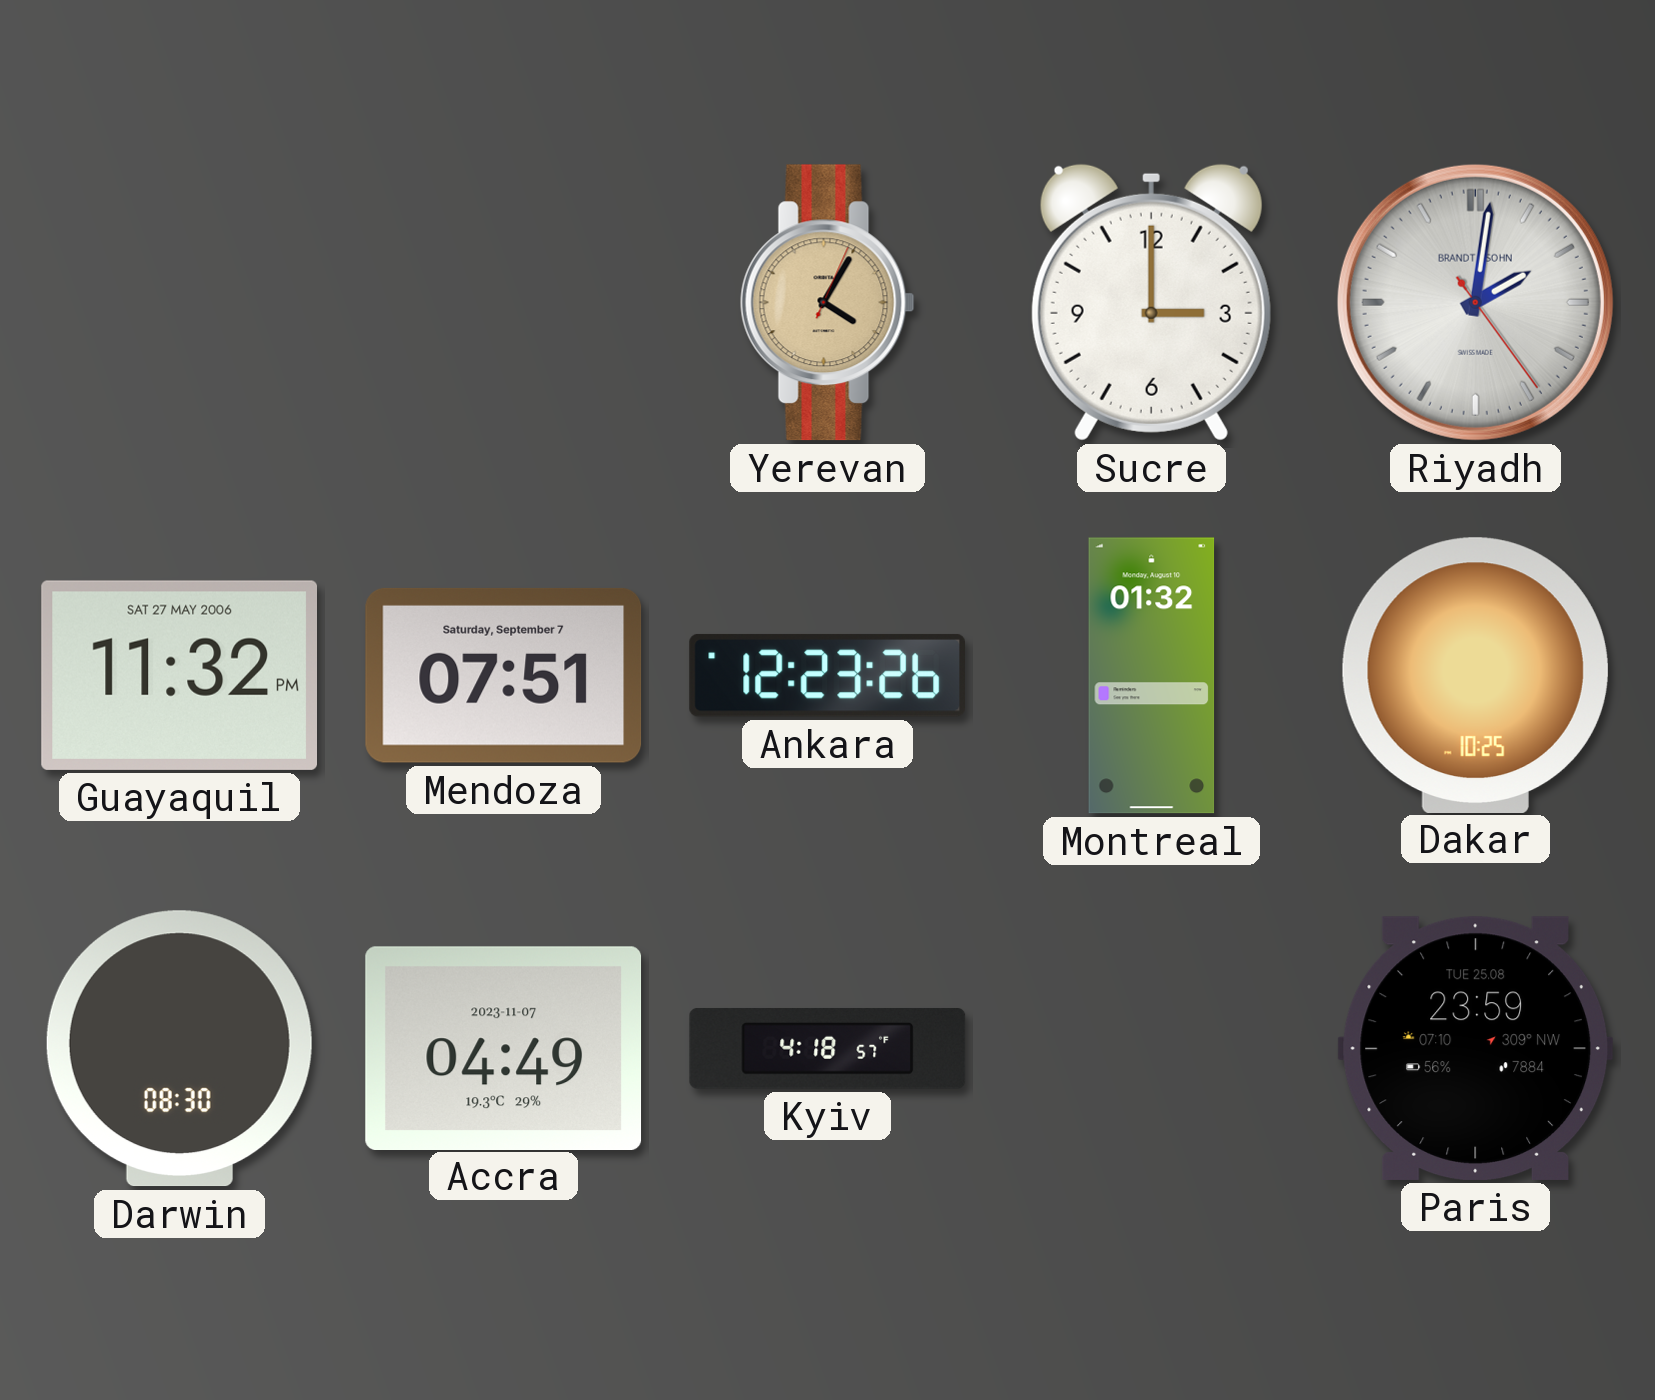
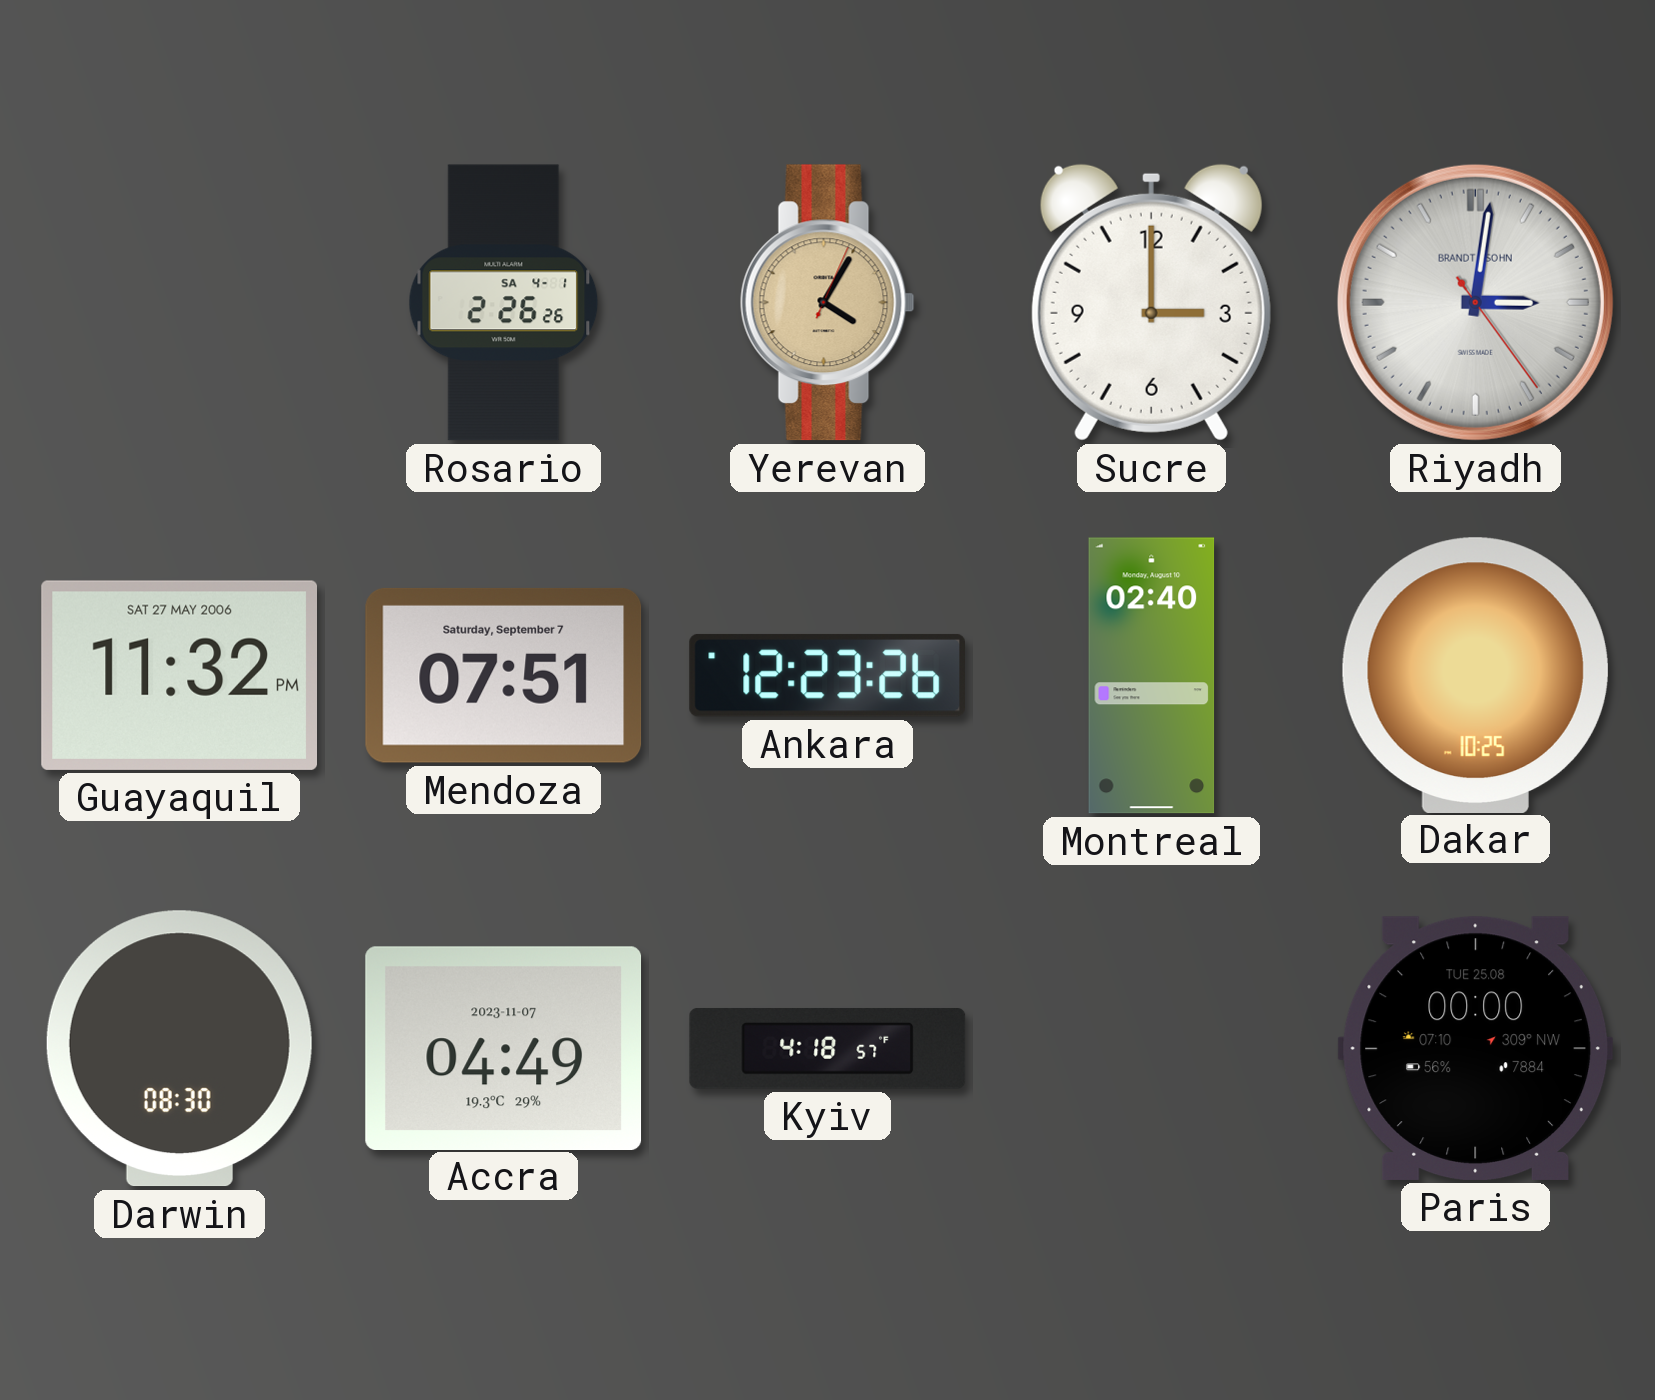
Rosario: none -> 2:26
Riyadh: 2:01 -> 3:01
Montreal: 01:32 -> 02:40
Paris: 23:59 -> 00:00
